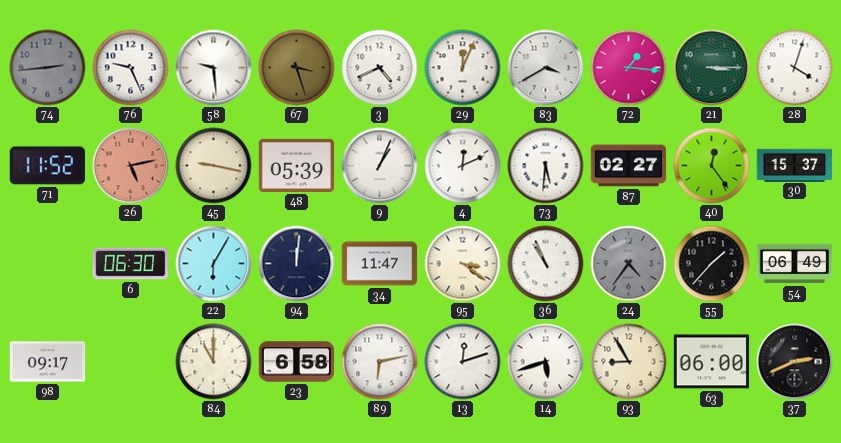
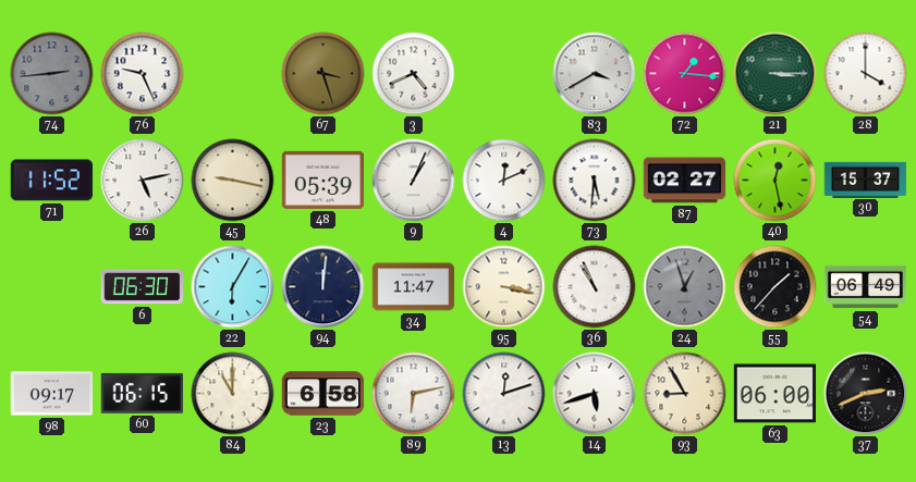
58: 9:29 -> none
29: 12:04 -> none
28: 4:03 -> 4:00
26 dial: salmon -> white
40: 12:24 -> 12:28
95: 3:21 -> 3:17
24: 4:36 -> 12:57
60: none -> 06:15
